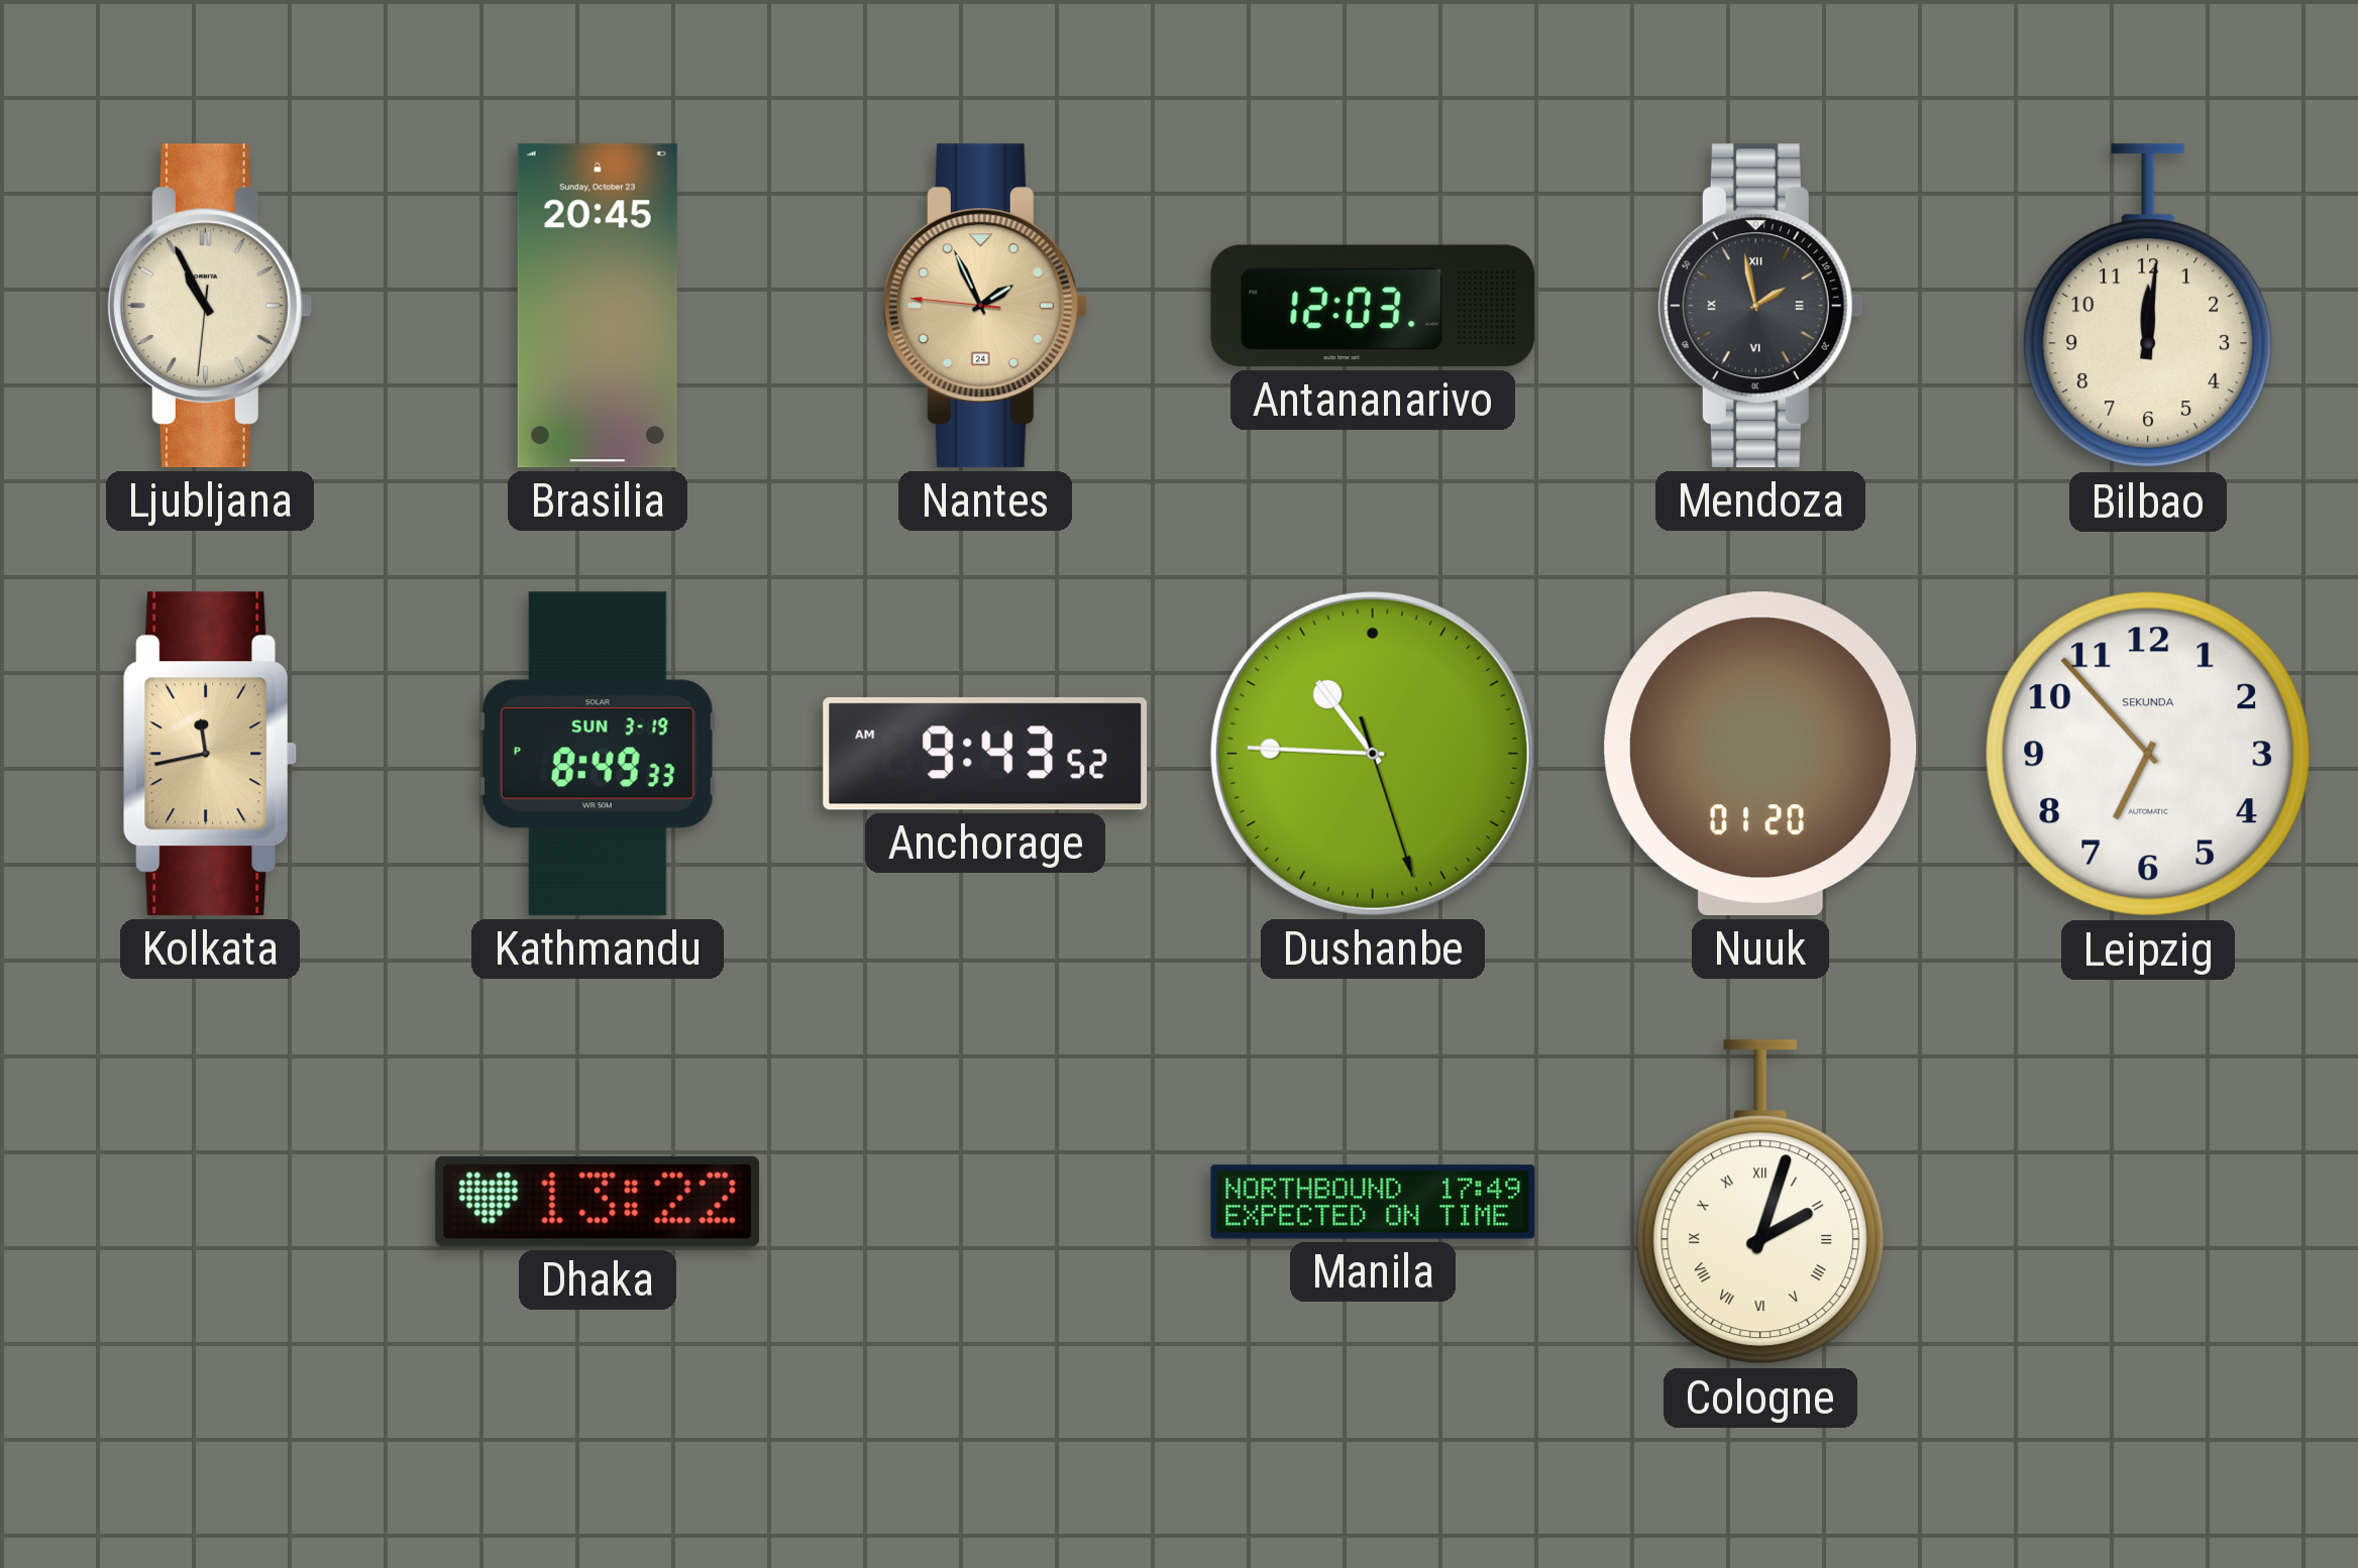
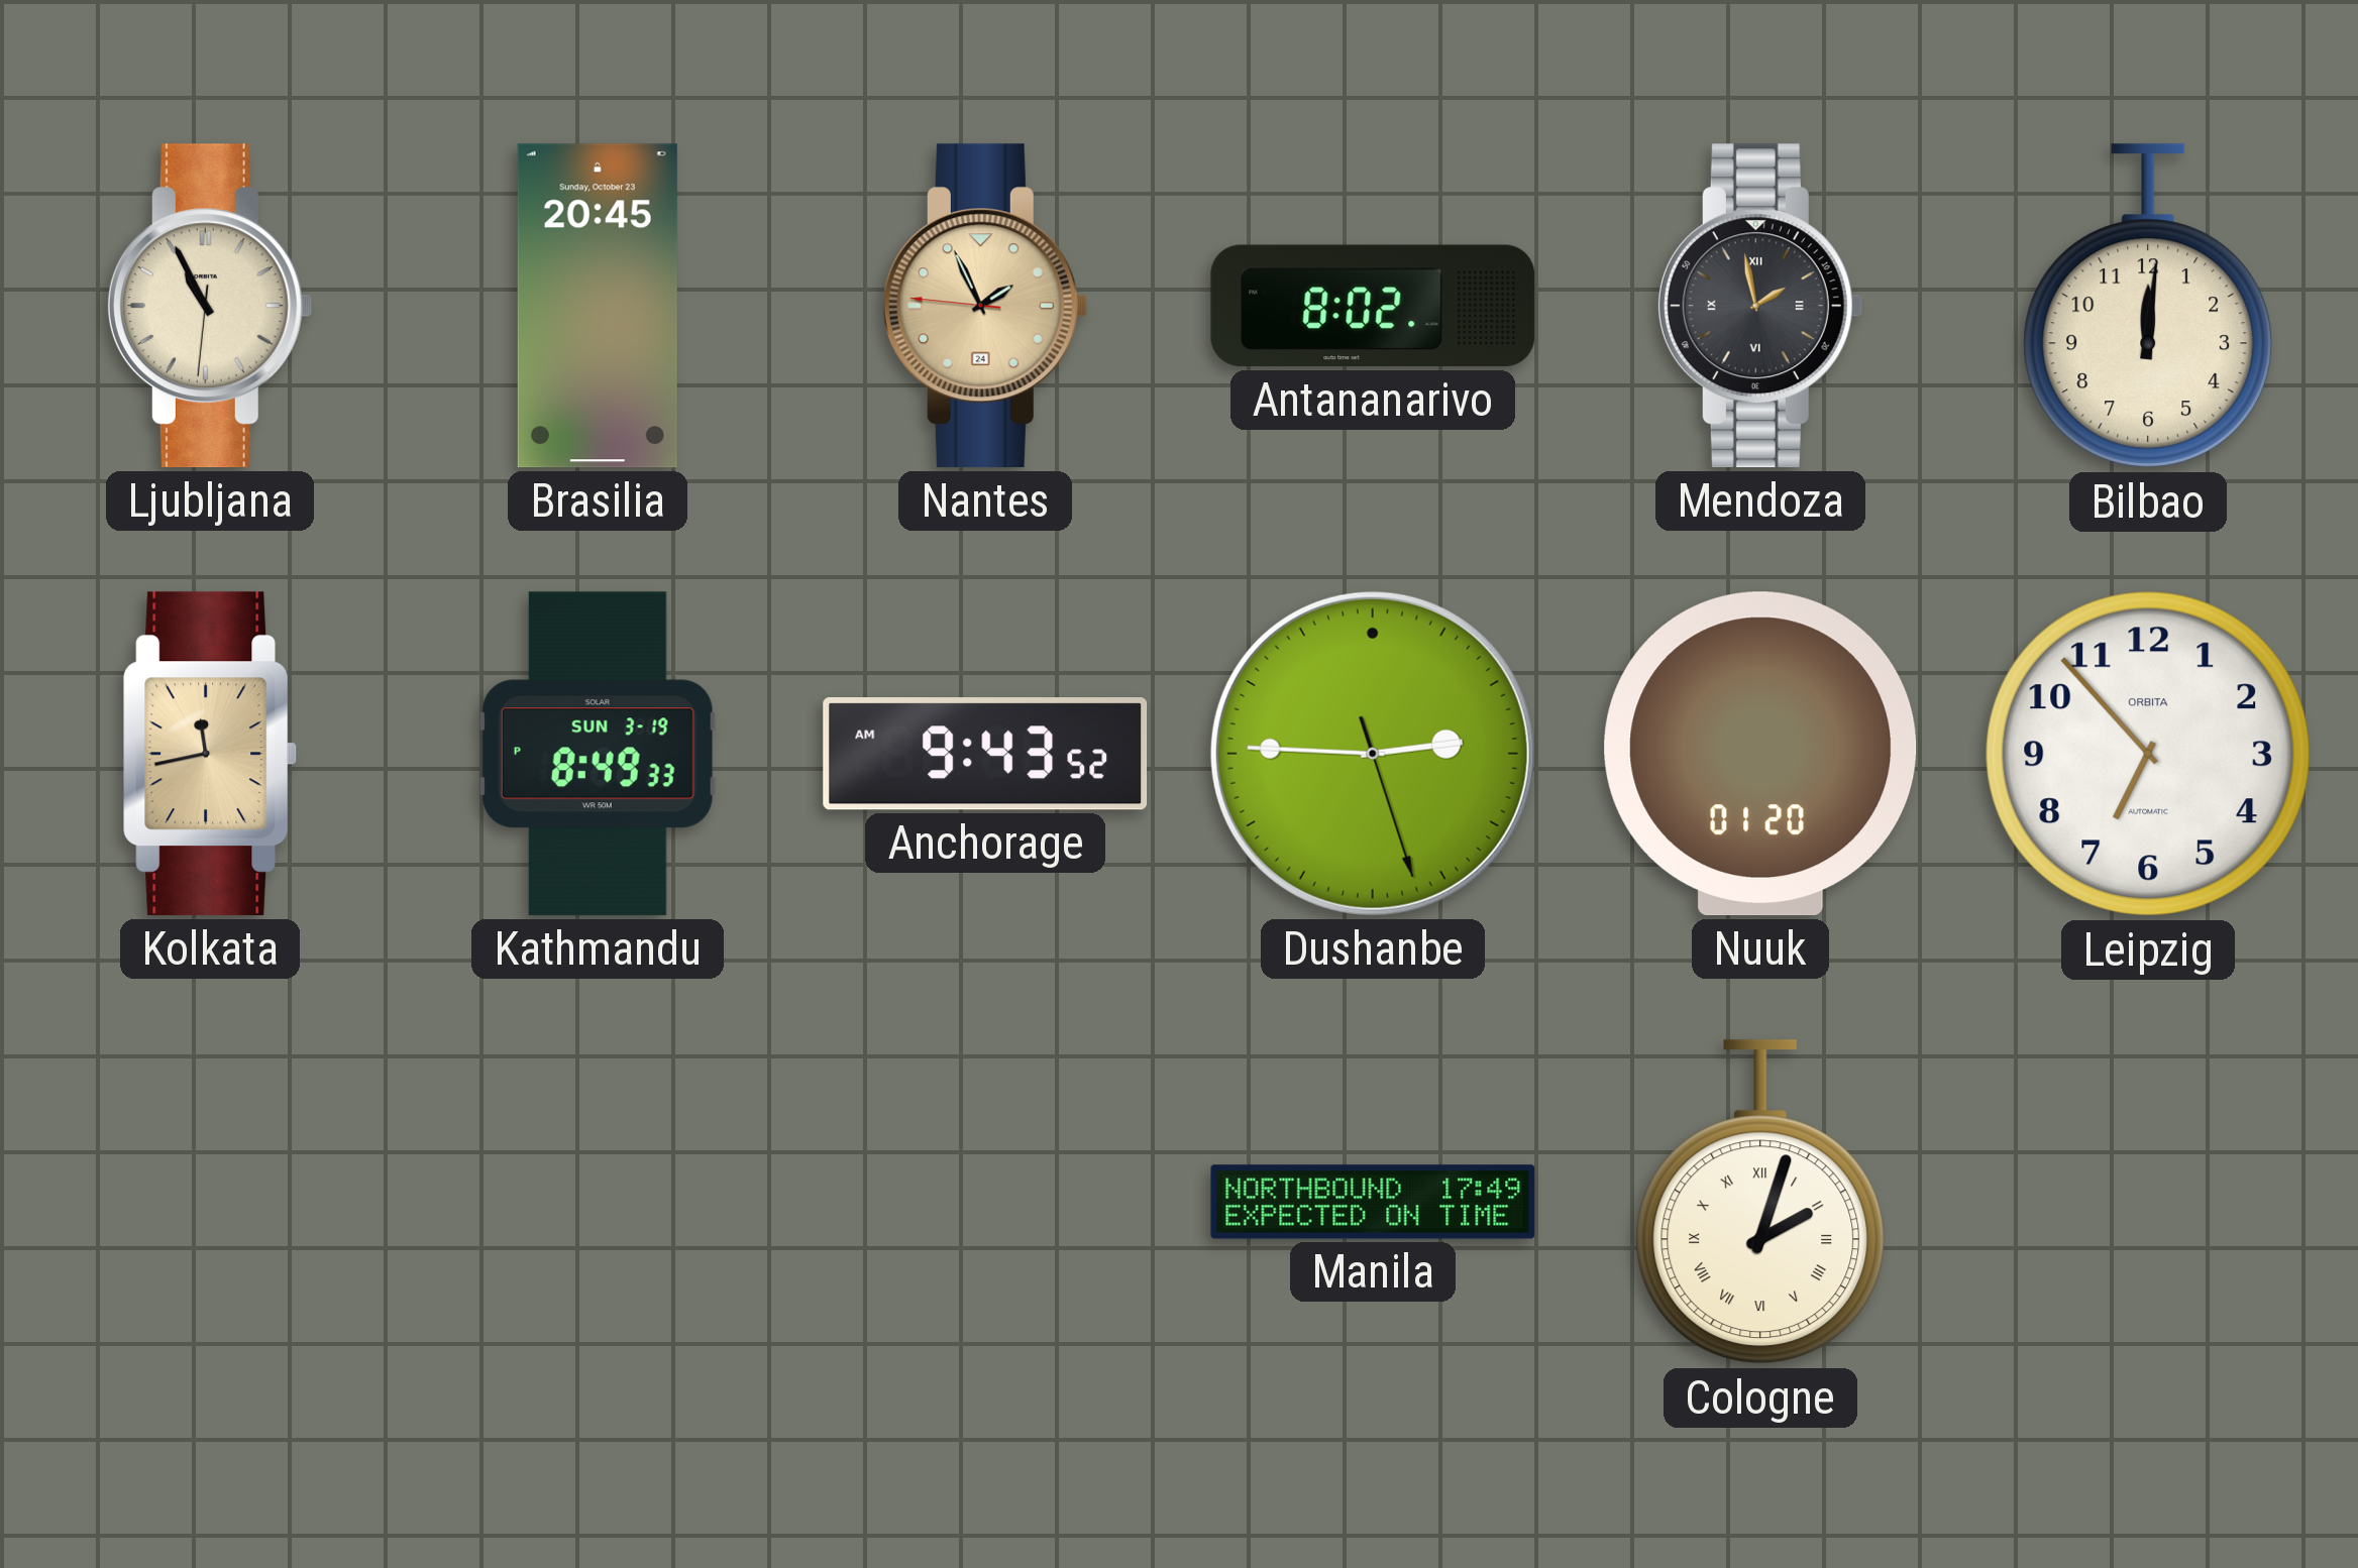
Antananarivo: 12:03 -> 8:02
Dushanbe: 10:45 -> 2:45
Leipzig brand: SEKUNDA -> ORBITA
Dhaka: 13:22 -> none
